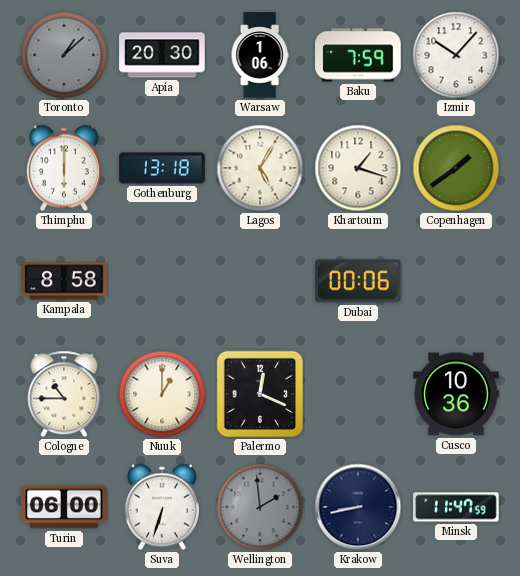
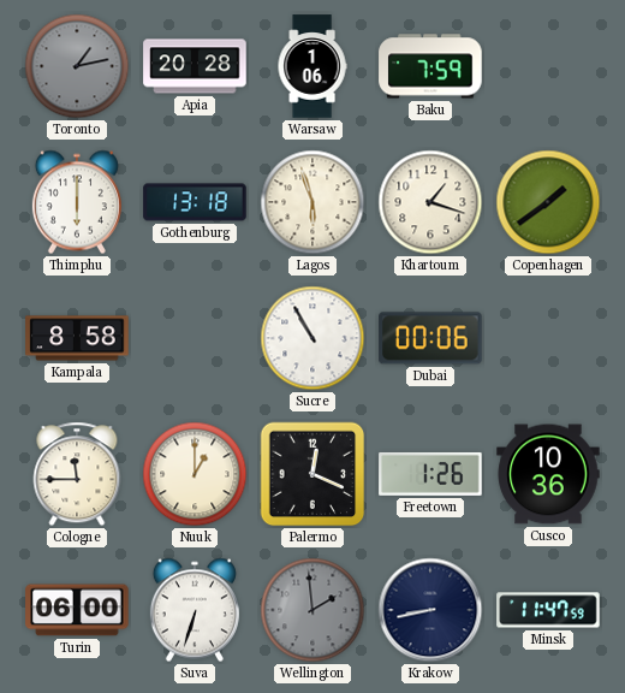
Toronto: 1:08 -> 1:13
Apia: 20:30 -> 20:28
Izmir: 10:07 -> none
Lagos: 5:05 -> 5:57
Sucre: none -> 10:55
Cologne: 10:45 -> 11:45
Freetown: none -> 1:26
